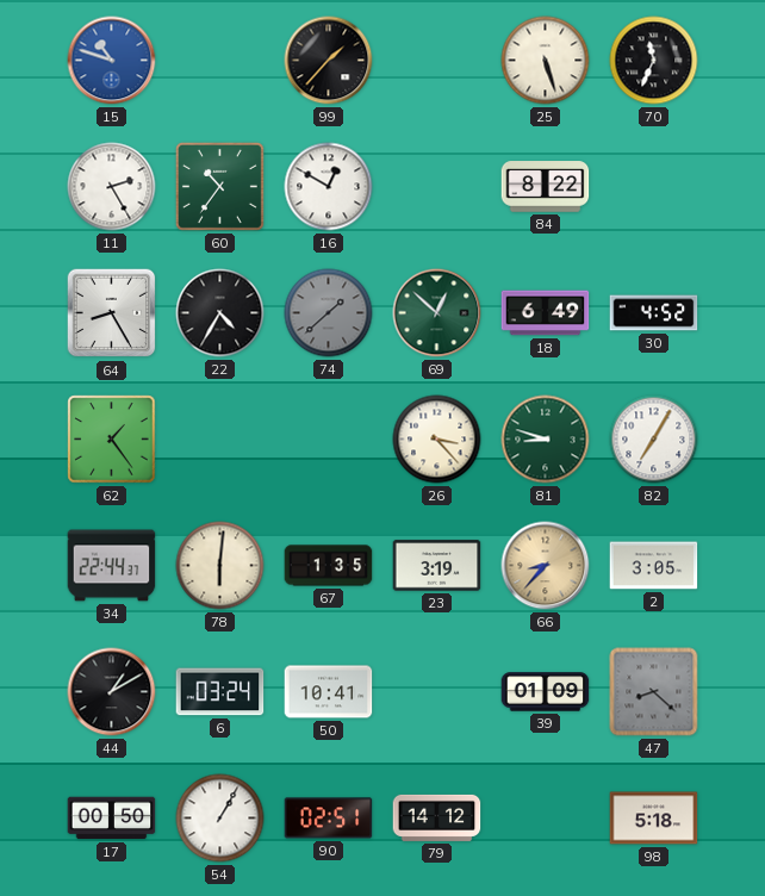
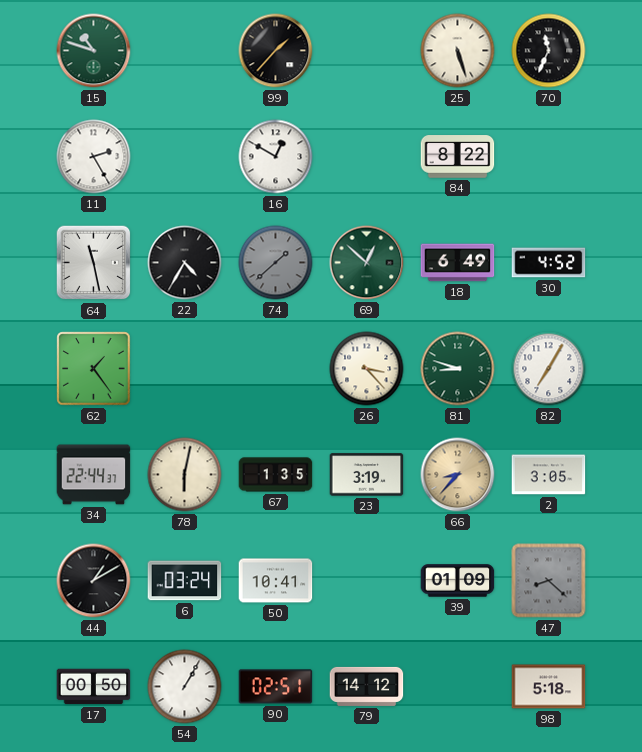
15 dial: blue -> green
60: 10:36 -> none
64: 8:25 -> 11:28
78: 6:01 -> 6:02
